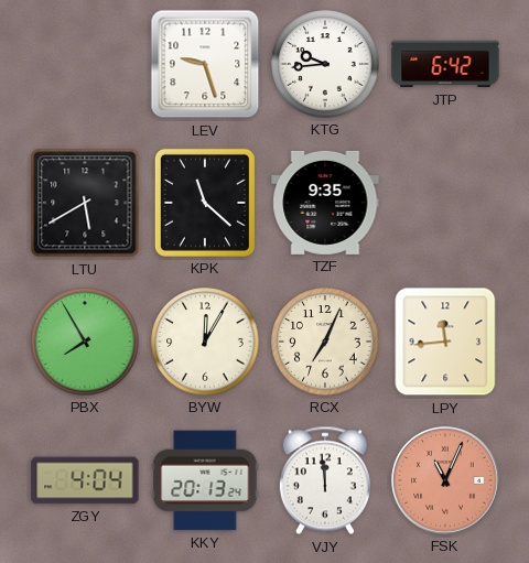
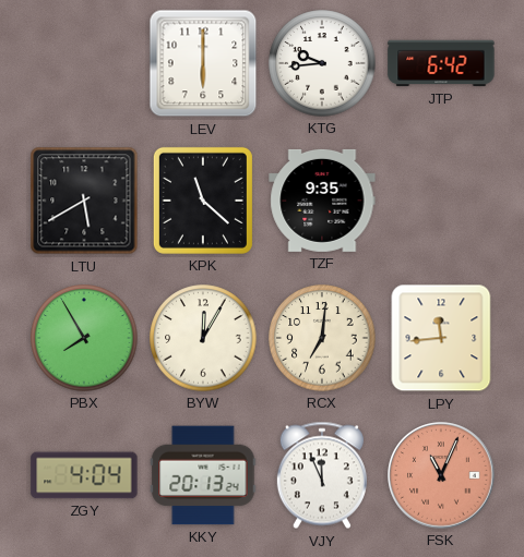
LEV: 9:27 -> 6:00
RCX: 7:04 -> 7:01
VJY: 11:59 -> 11:56
